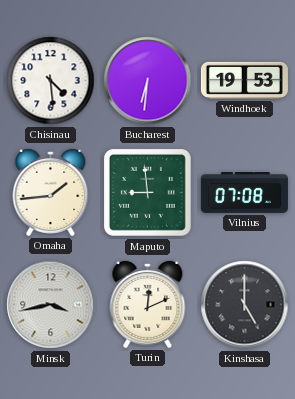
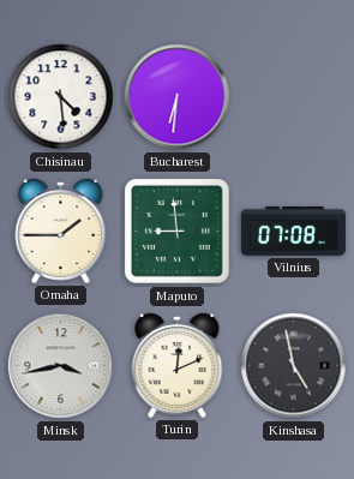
Windhoek: 19:53 -> none
Omaha: 1:44 -> 1:45
Kinshasa: 5:00 -> 4:58
